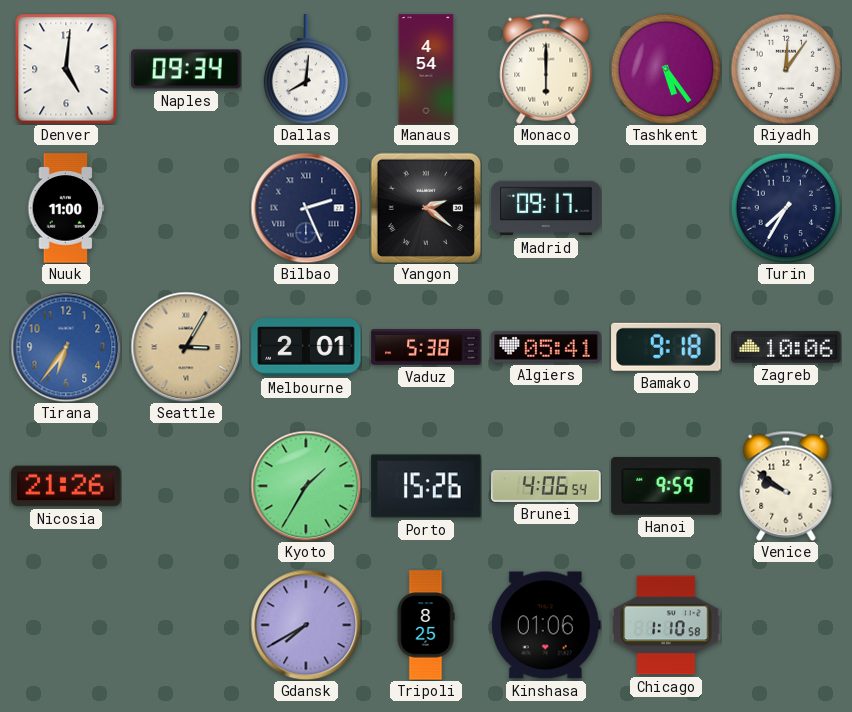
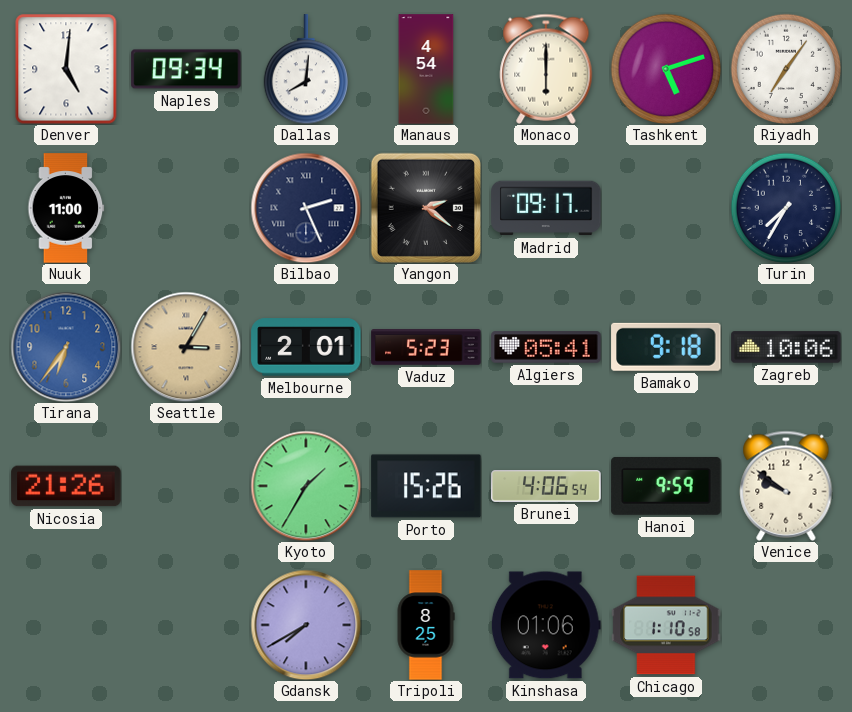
Tashkent: 5:24 -> 5:12
Riyadh: 12:06 -> 7:06
Vaduz: 5:38 -> 5:23
